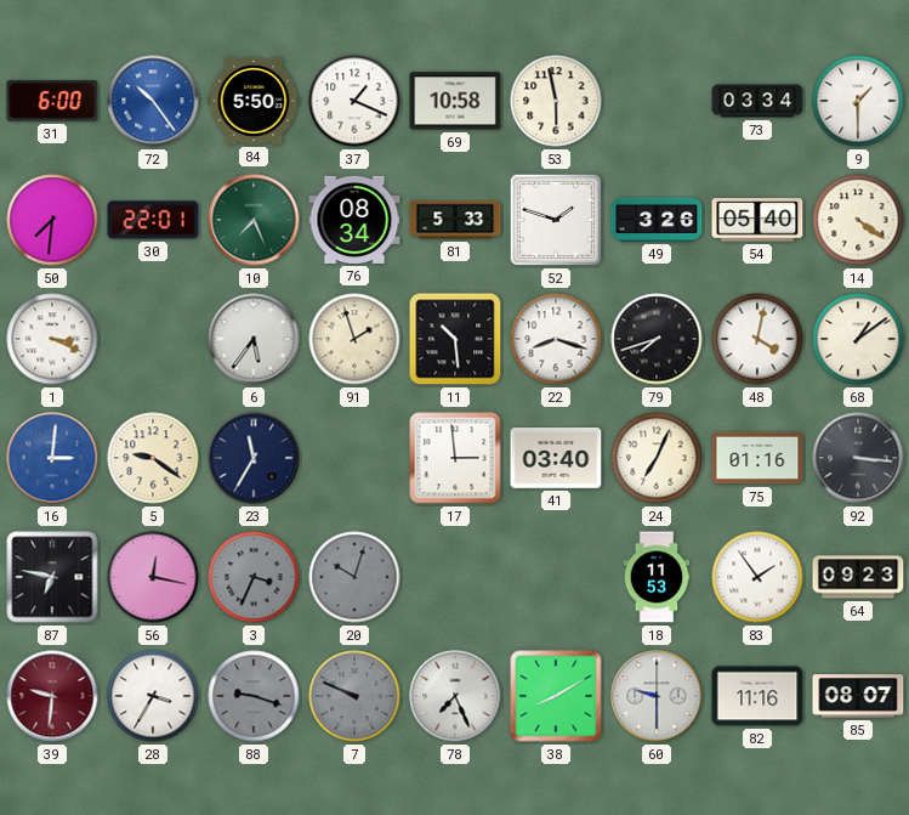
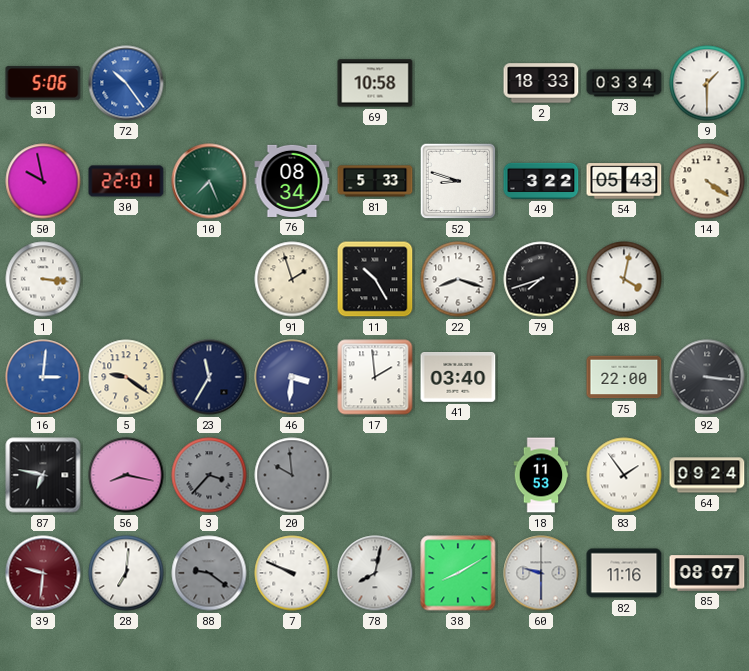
31: 6:00 -> 5:06
84: 5:50 -> none
37: 1:19 -> none
53: 5:58 -> none
2: none -> 18:33
50: 7:31 -> 9:58
52: 1:48 -> 8:48
49: 3:26 -> 3:22
54: 05:40 -> 05:43
1: 3:19 -> 3:16
6: 5:36 -> none
11: 10:29 -> 10:25
68: 1:09 -> none
46: none -> 3:31
17: 2:59 -> 1:59
24: 7:04 -> none
75: 01:16 -> 22:00
56: 12:17 -> 8:17
3: 3:34 -> 3:37
20: 10:03 -> 9:59
64: 09:23 -> 09:24
28: 3:35 -> 7:01
88: 9:18 -> 9:21
7 dial: grey -> white
78: 7:26 -> 8:02
